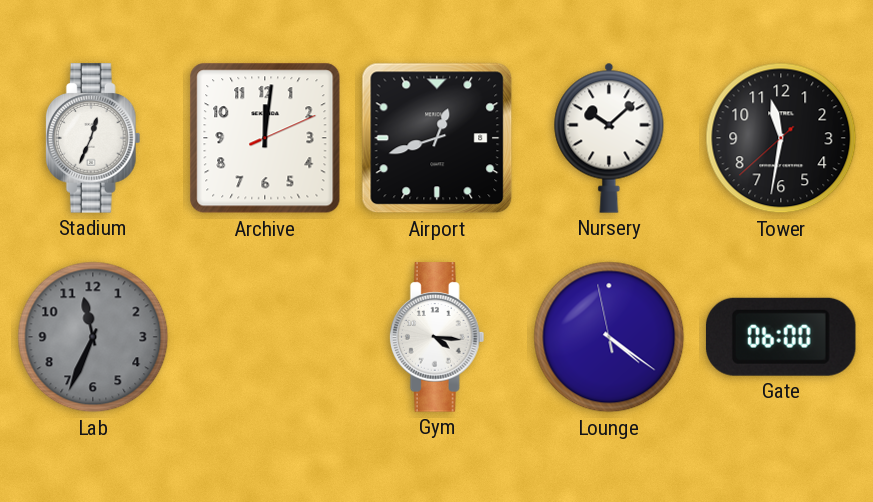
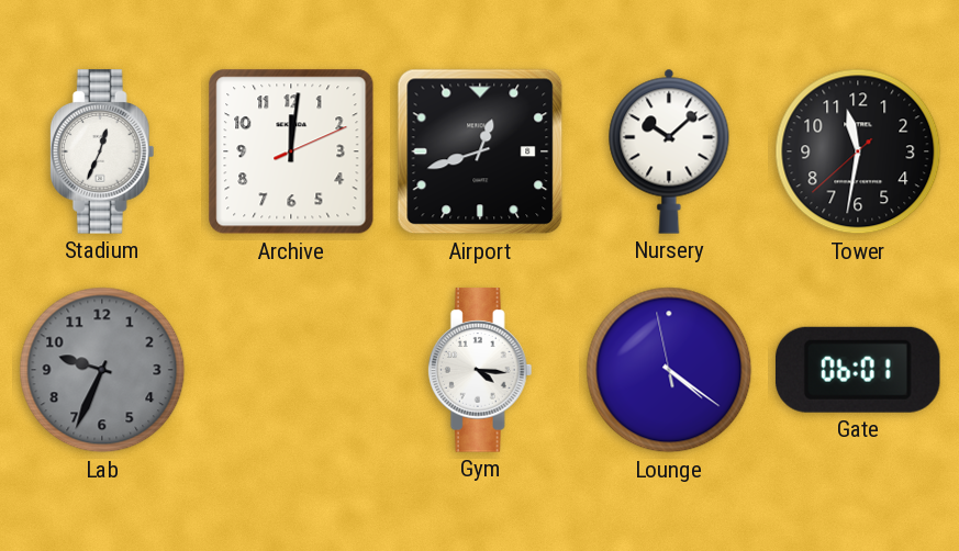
Lab: 11:34 -> 9:34
Gate: 06:00 -> 06:01
